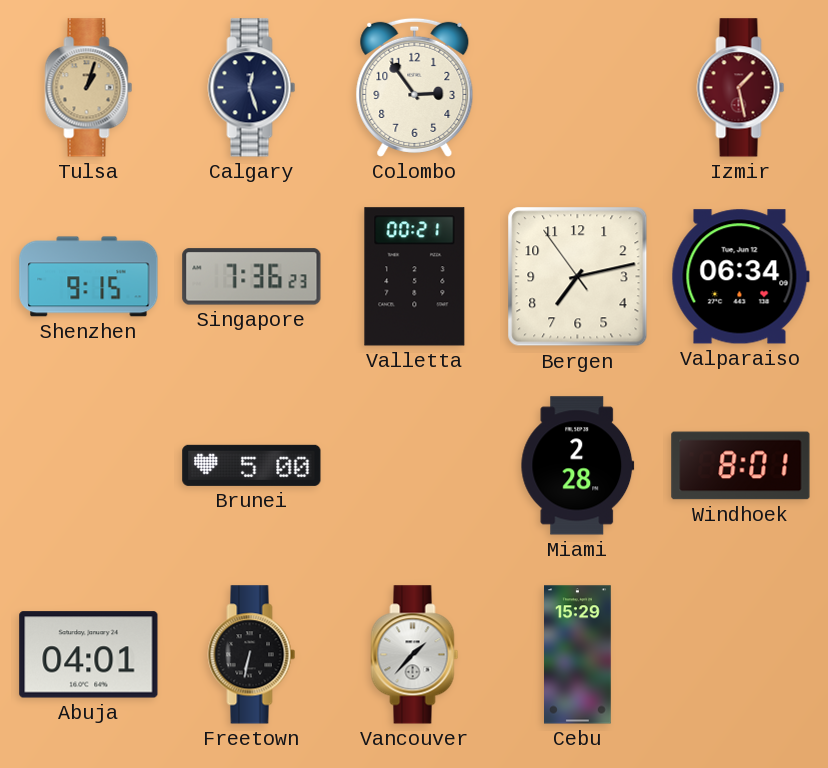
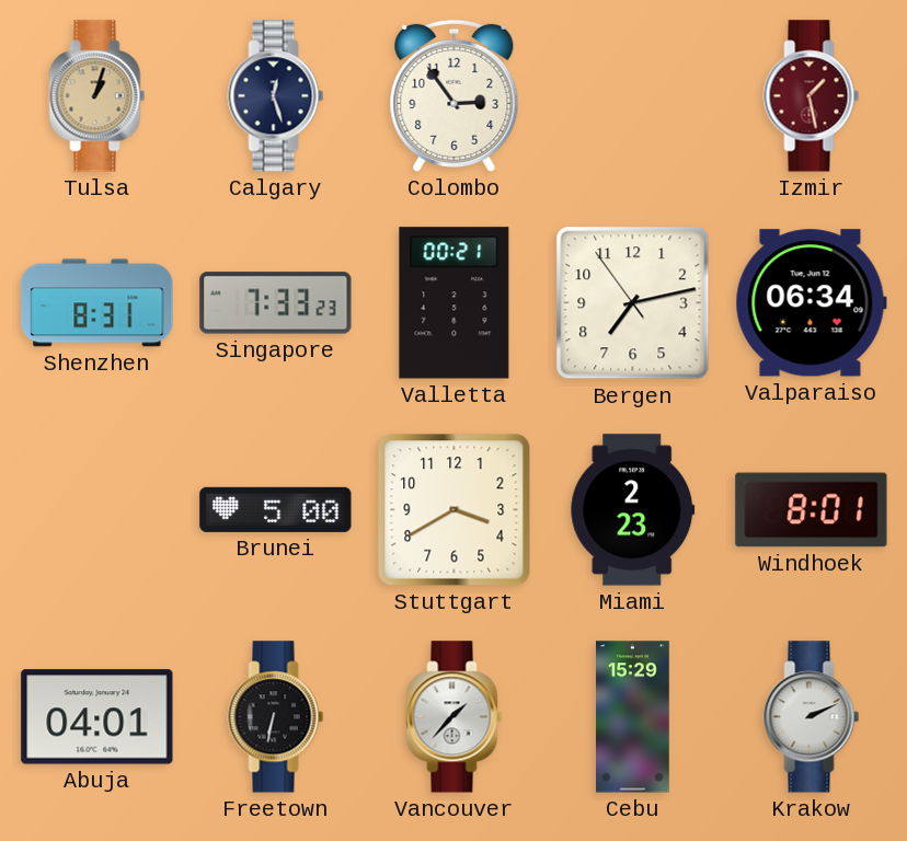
Shenzhen: 9:15 -> 8:31
Singapore: 7:36 -> 7:33
Stuttgart: none -> 3:40
Miami: 2:28 -> 2:23
Krakow: none -> 2:11
